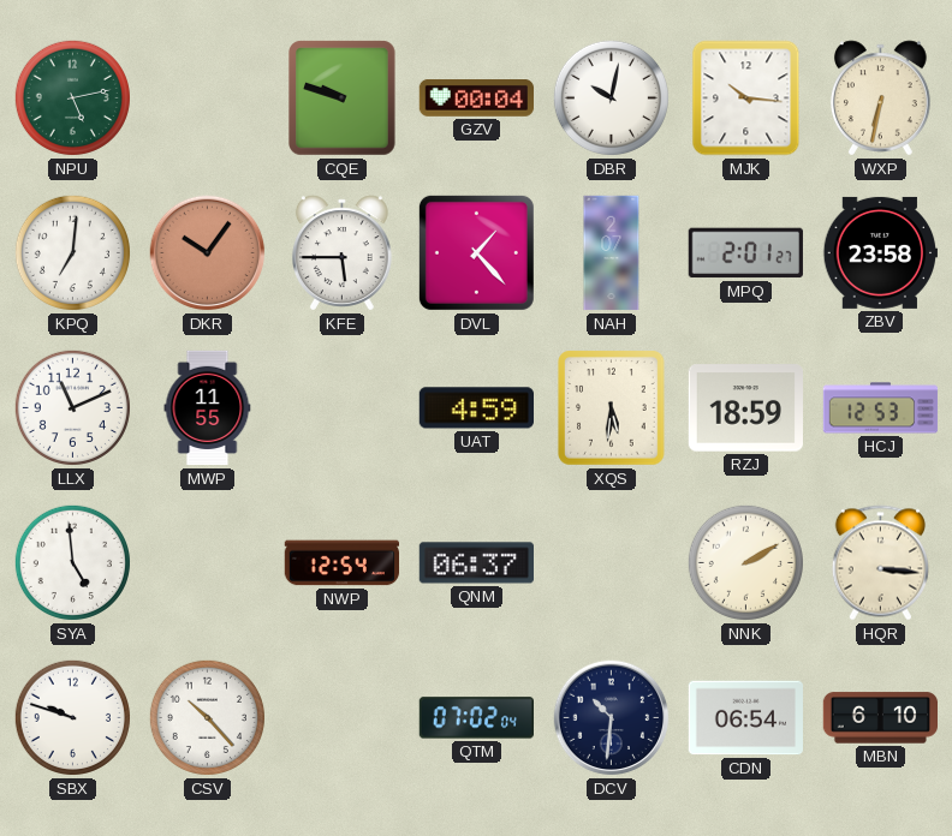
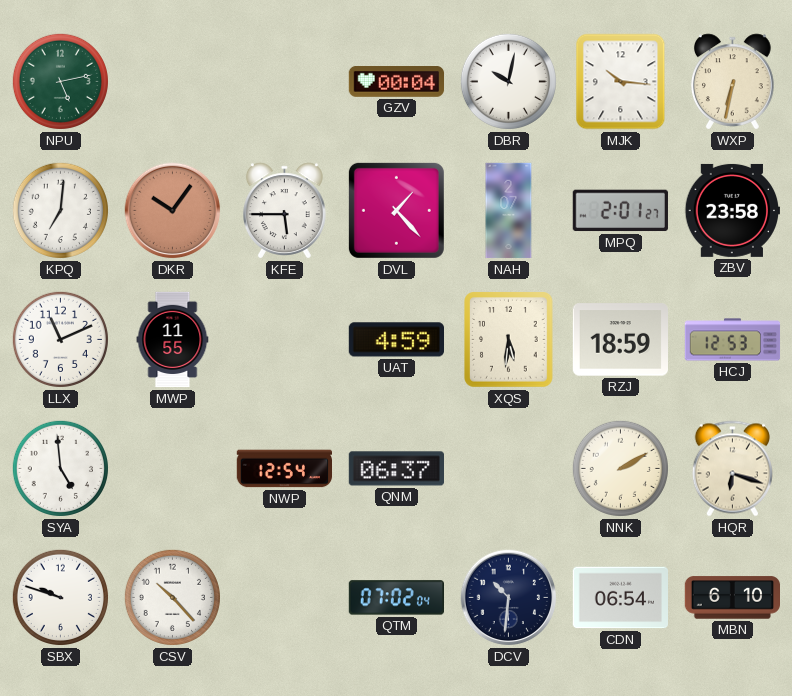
CQE: 9:48 -> none
HQR: 3:16 -> 6:18
